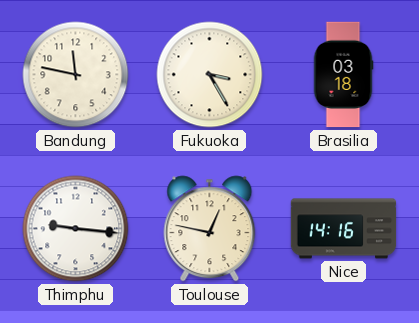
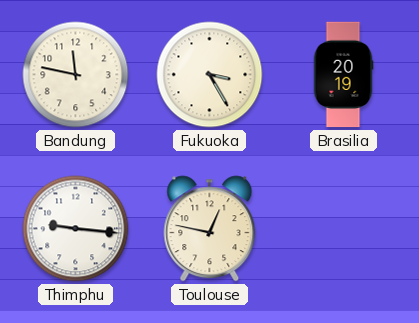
Brasilia: 03:18 -> 20:19
Nice: 14:16 -> none
